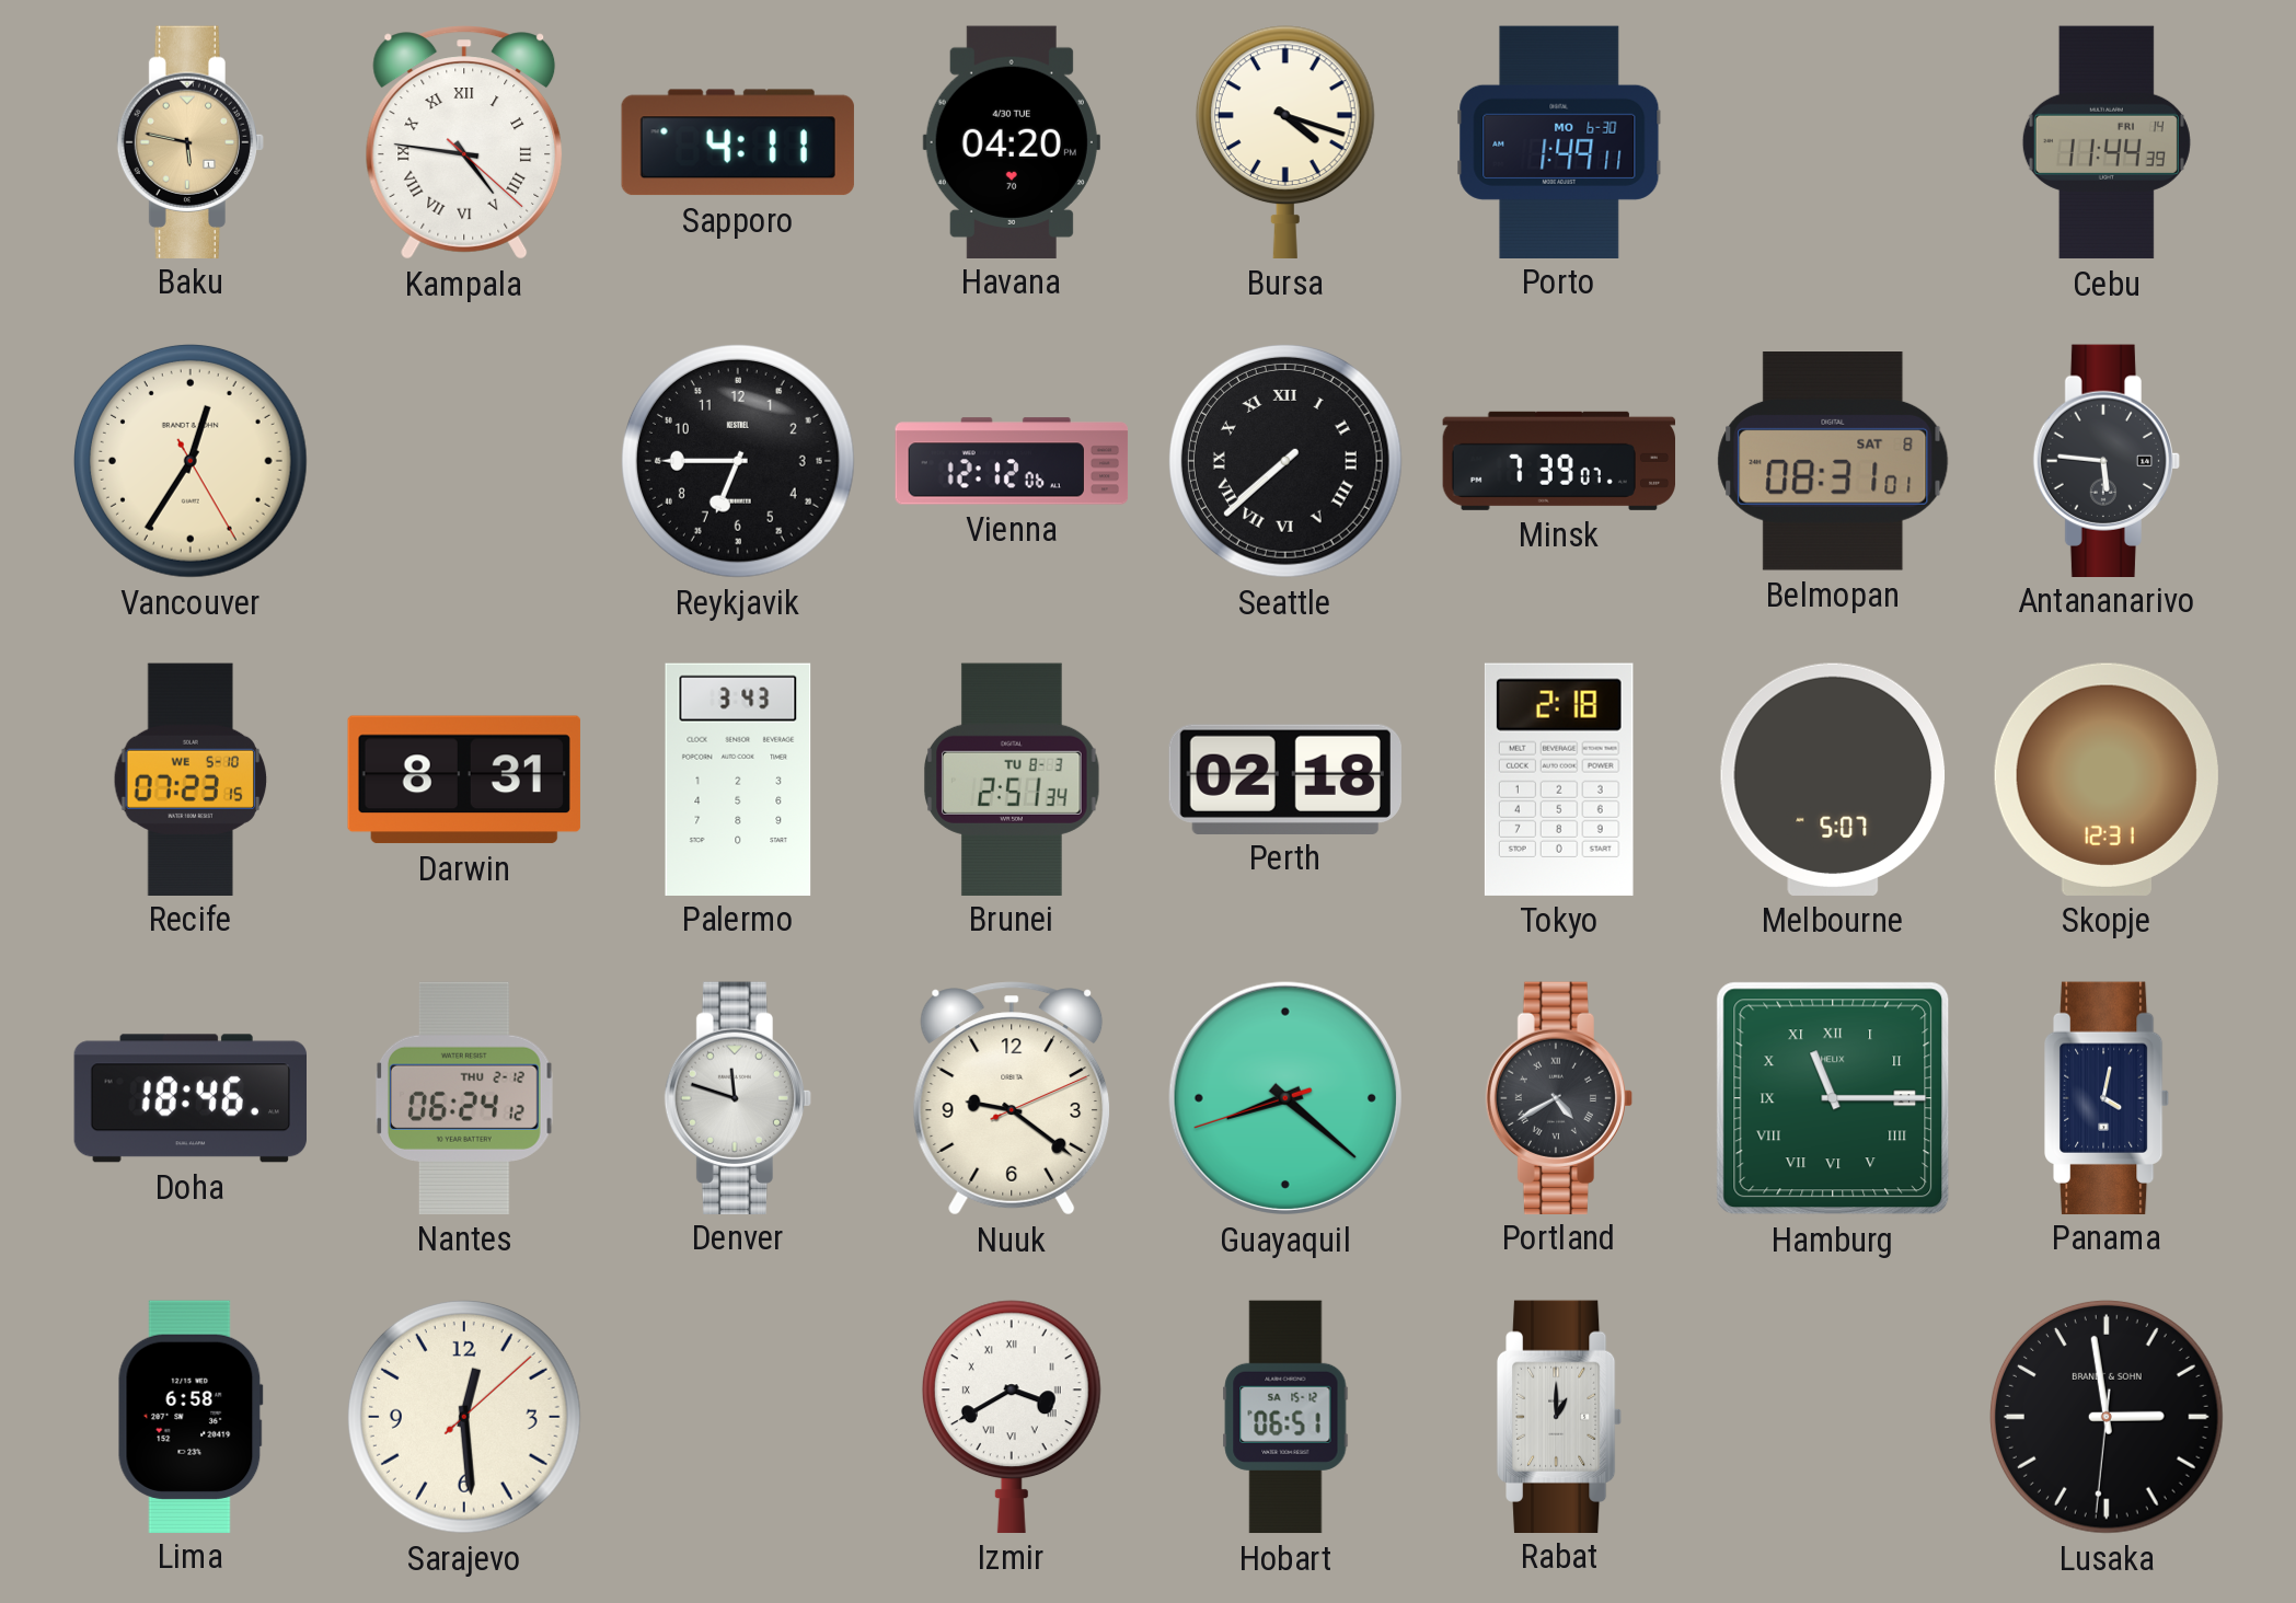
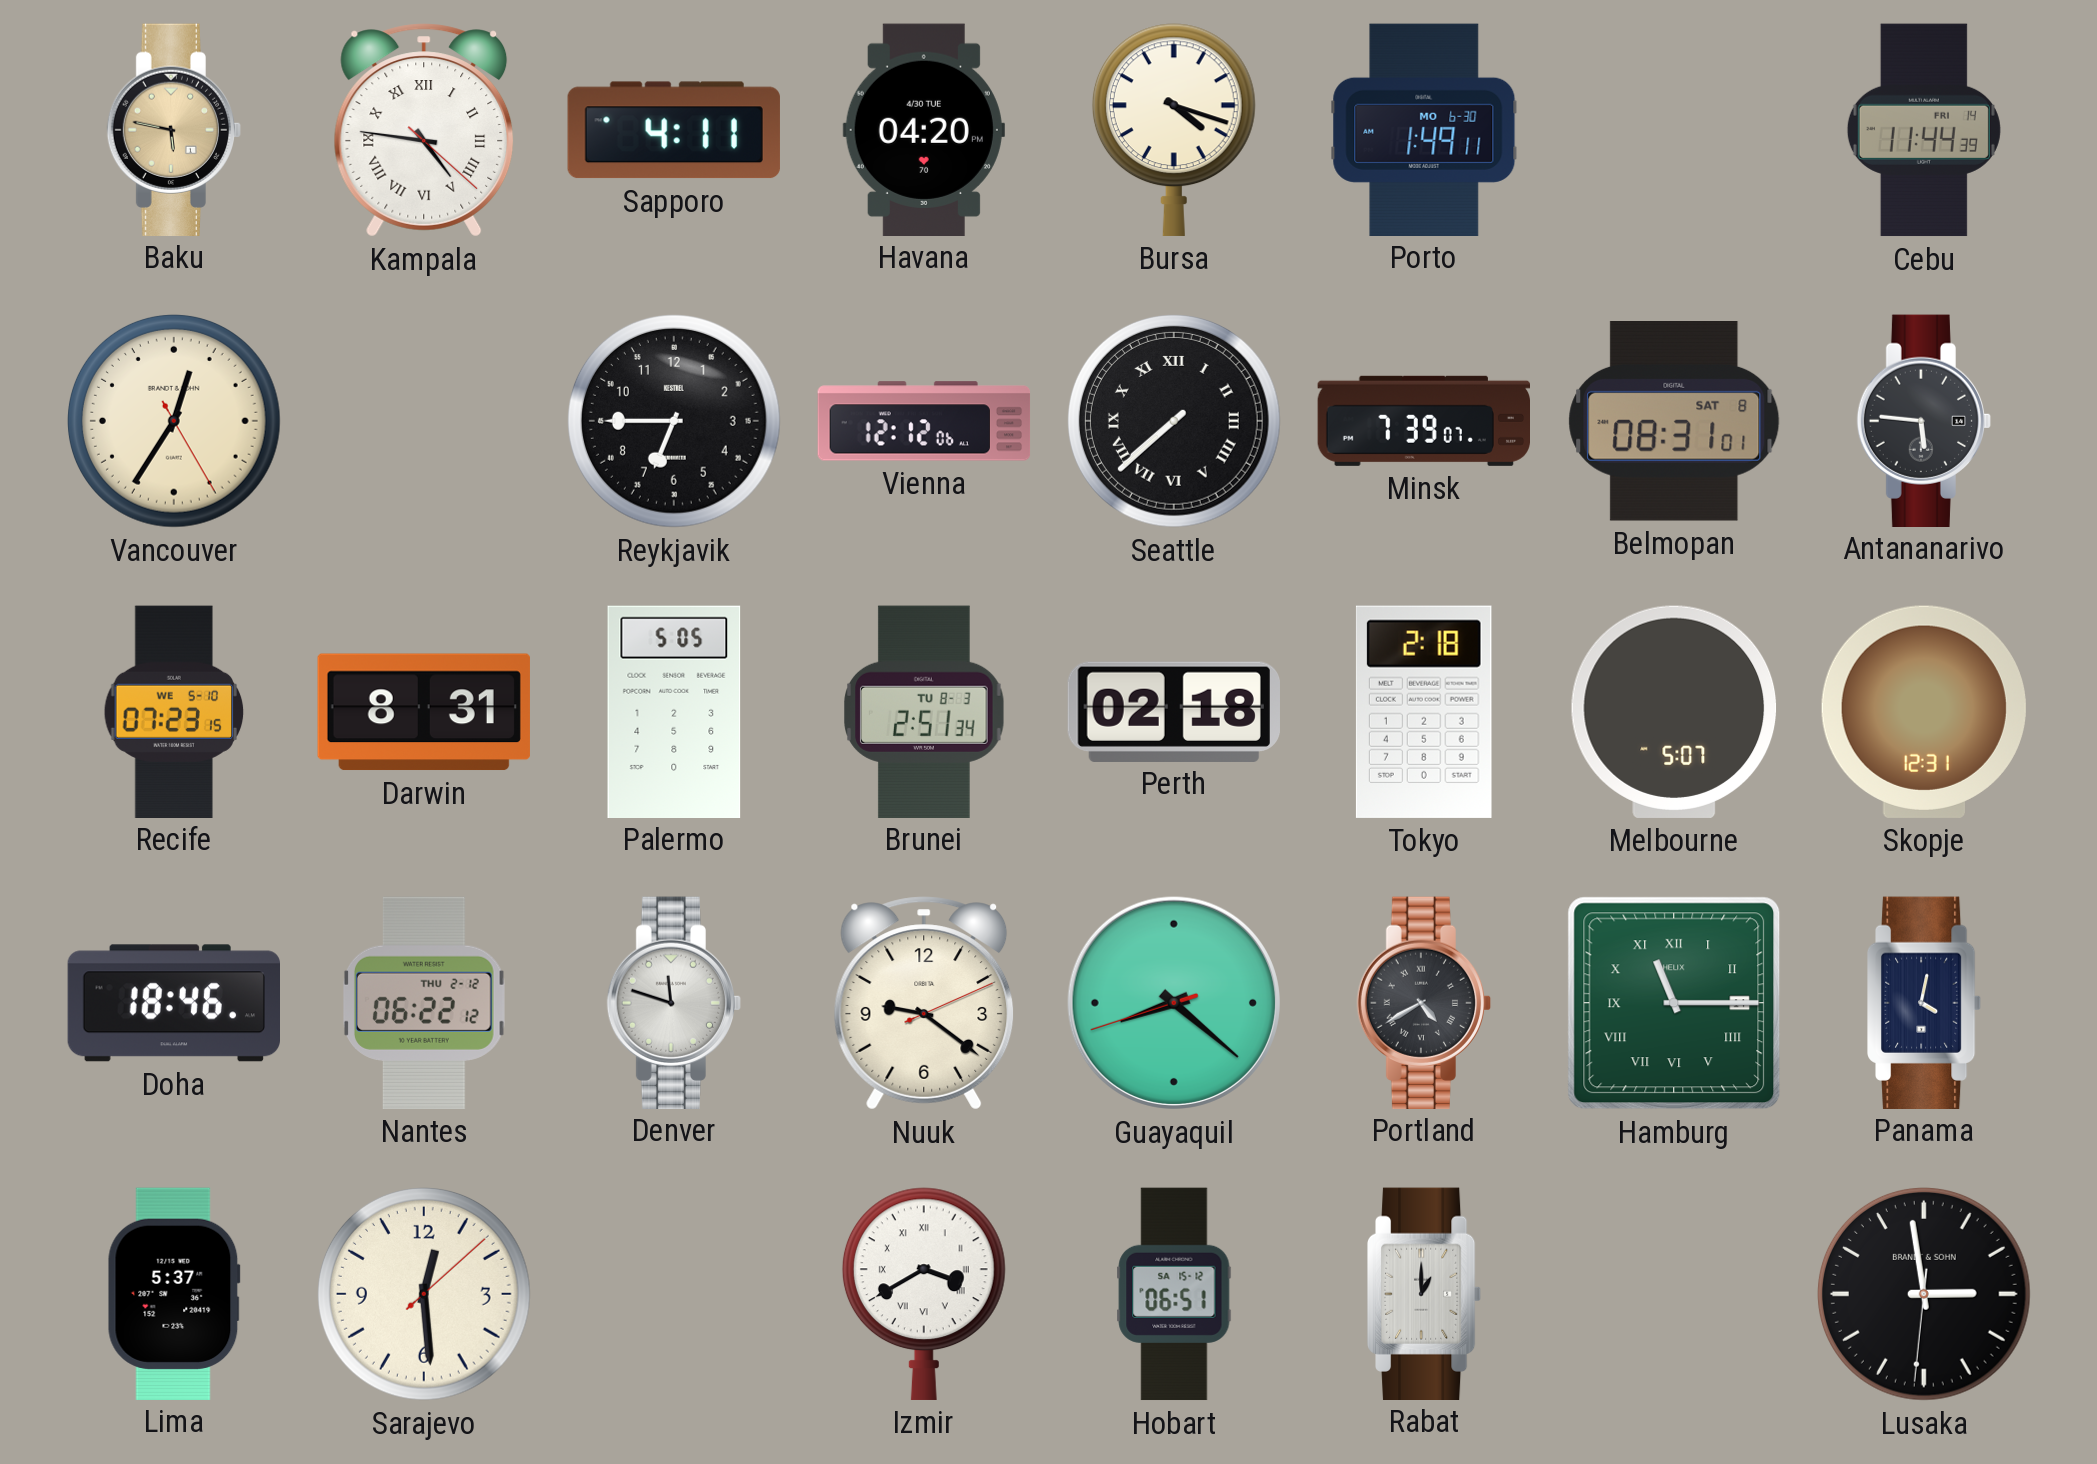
Palermo: 3:43 -> 5:05
Nantes: 06:24 -> 06:22
Lima: 6:58 -> 5:37
